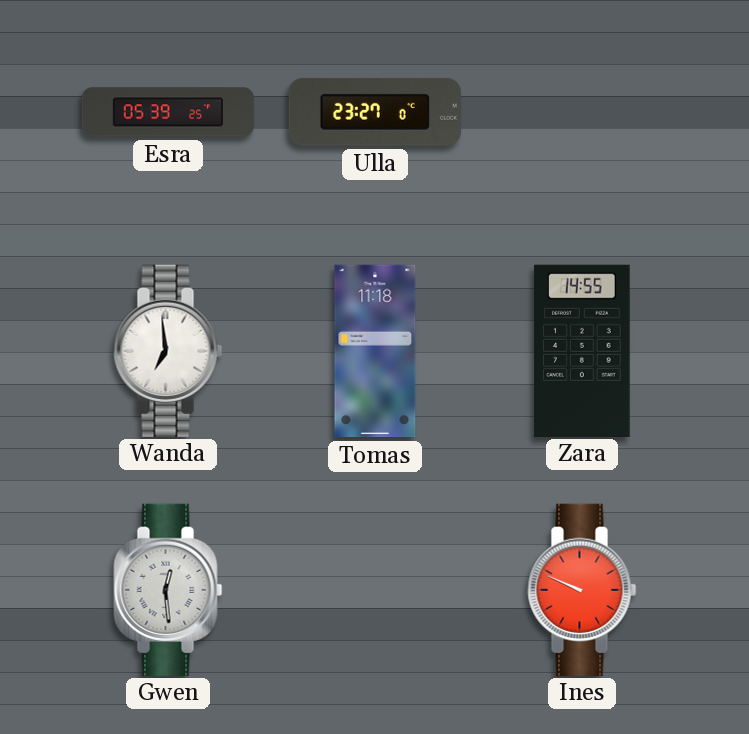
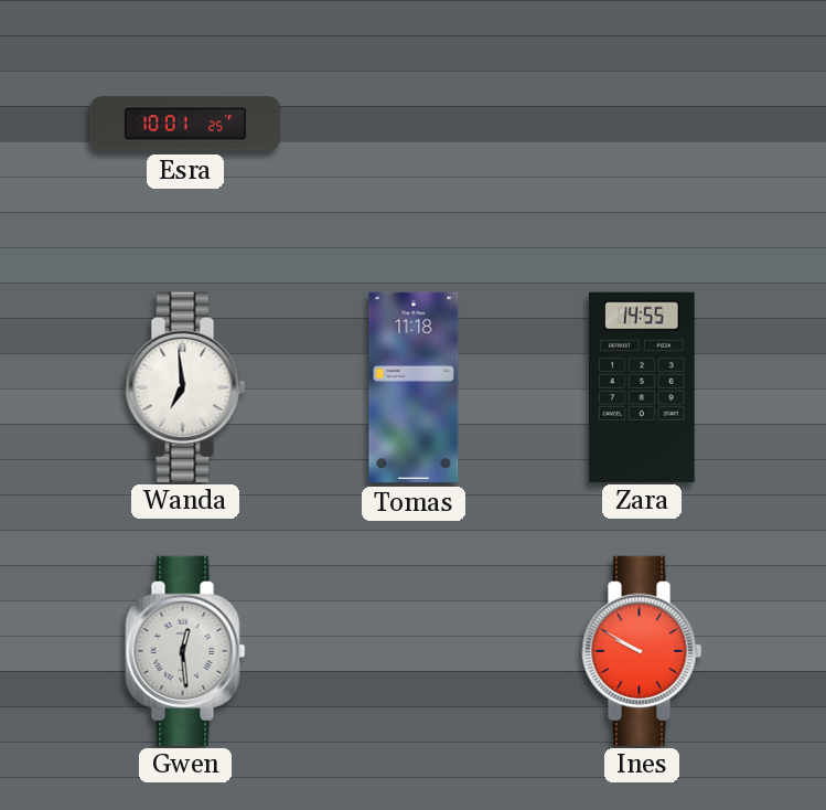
Esra: 05:39 -> 10:01
Ulla: 23:27 -> none
Ines: 9:49 -> 9:50
